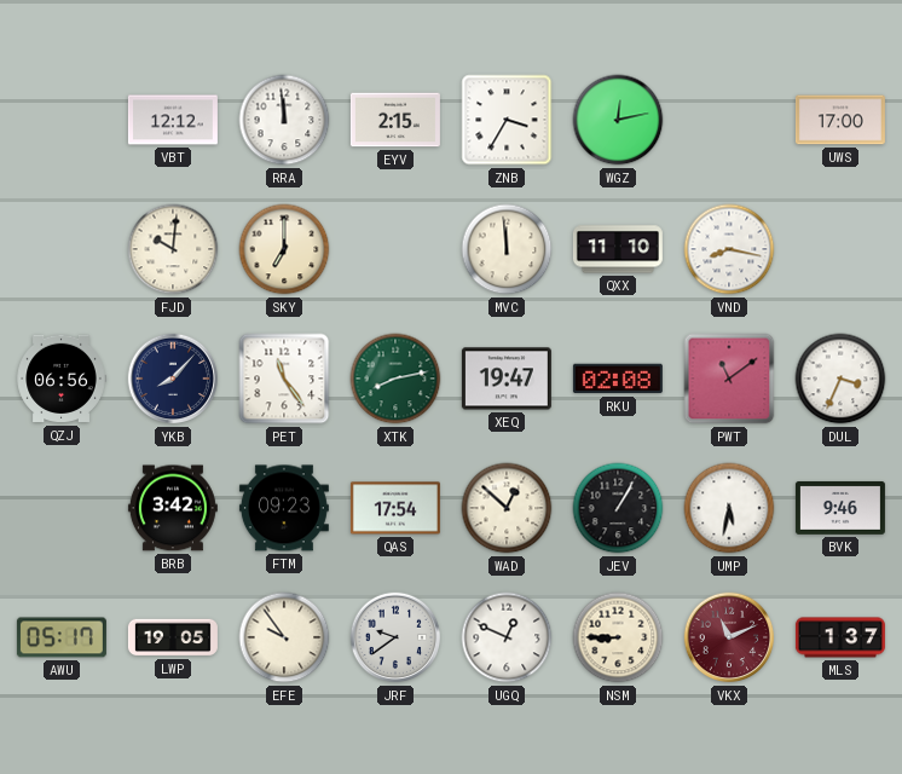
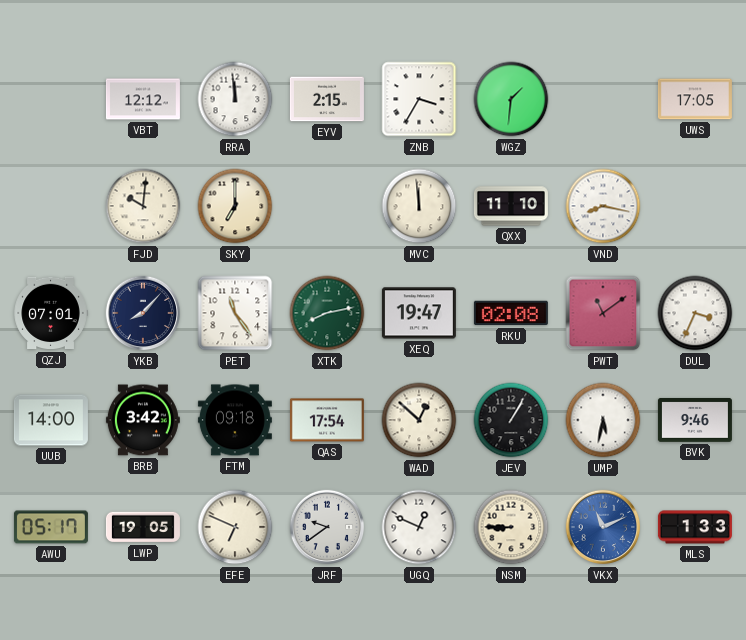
WGZ: 12:13 -> 1:31
UWS: 17:00 -> 17:05
QZJ: 06:56 -> 07:01
UUB: none -> 14:00
FTM: 09:23 -> 09:18
EFE: 9:54 -> 6:49
VKX dial: burgundy -> blue
MLS: 1:37 -> 1:33
